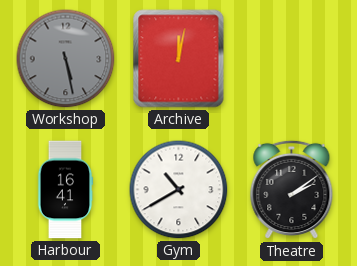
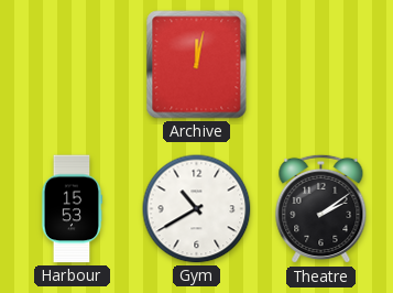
Workshop: 5:28 -> none
Harbour: 16:41 -> 15:53
